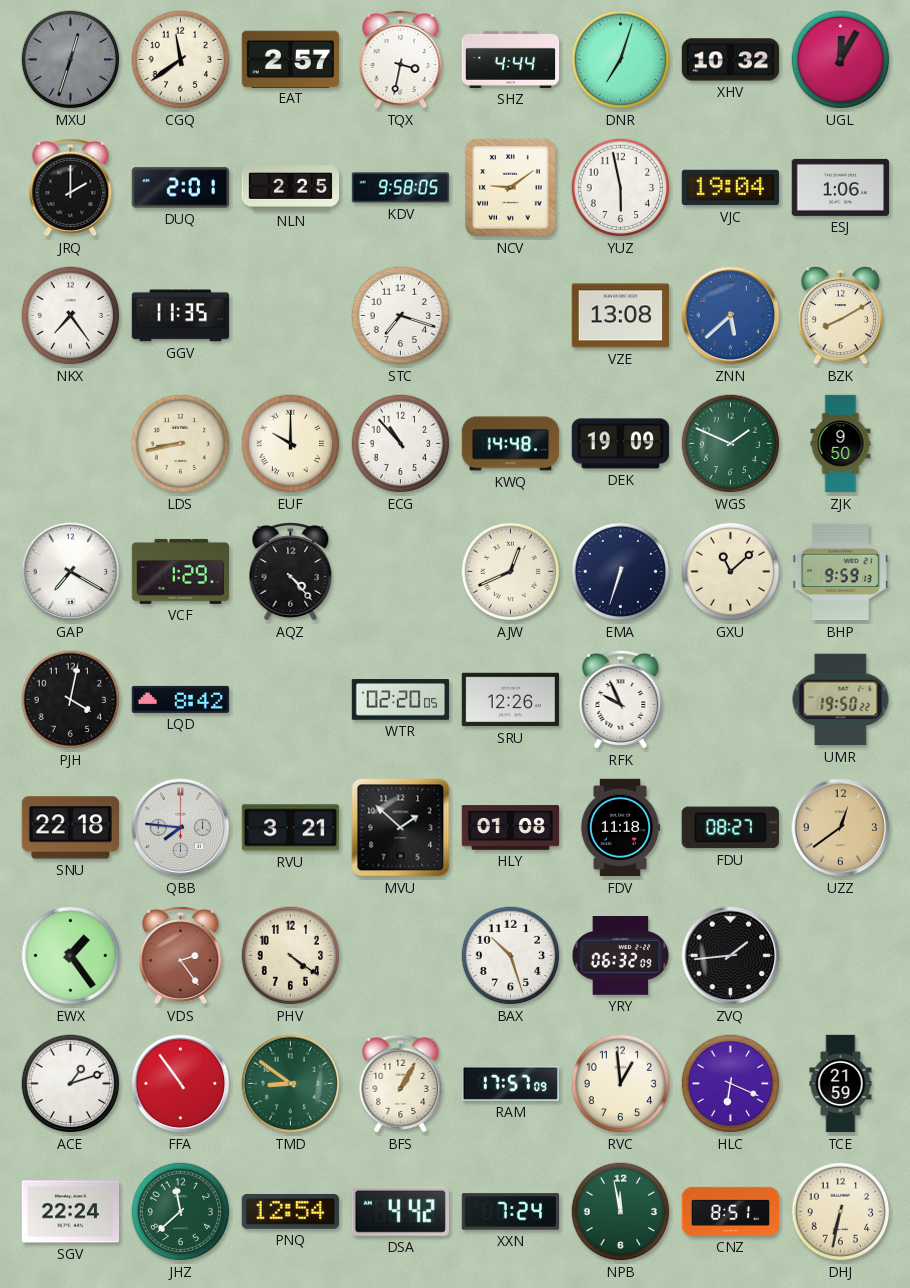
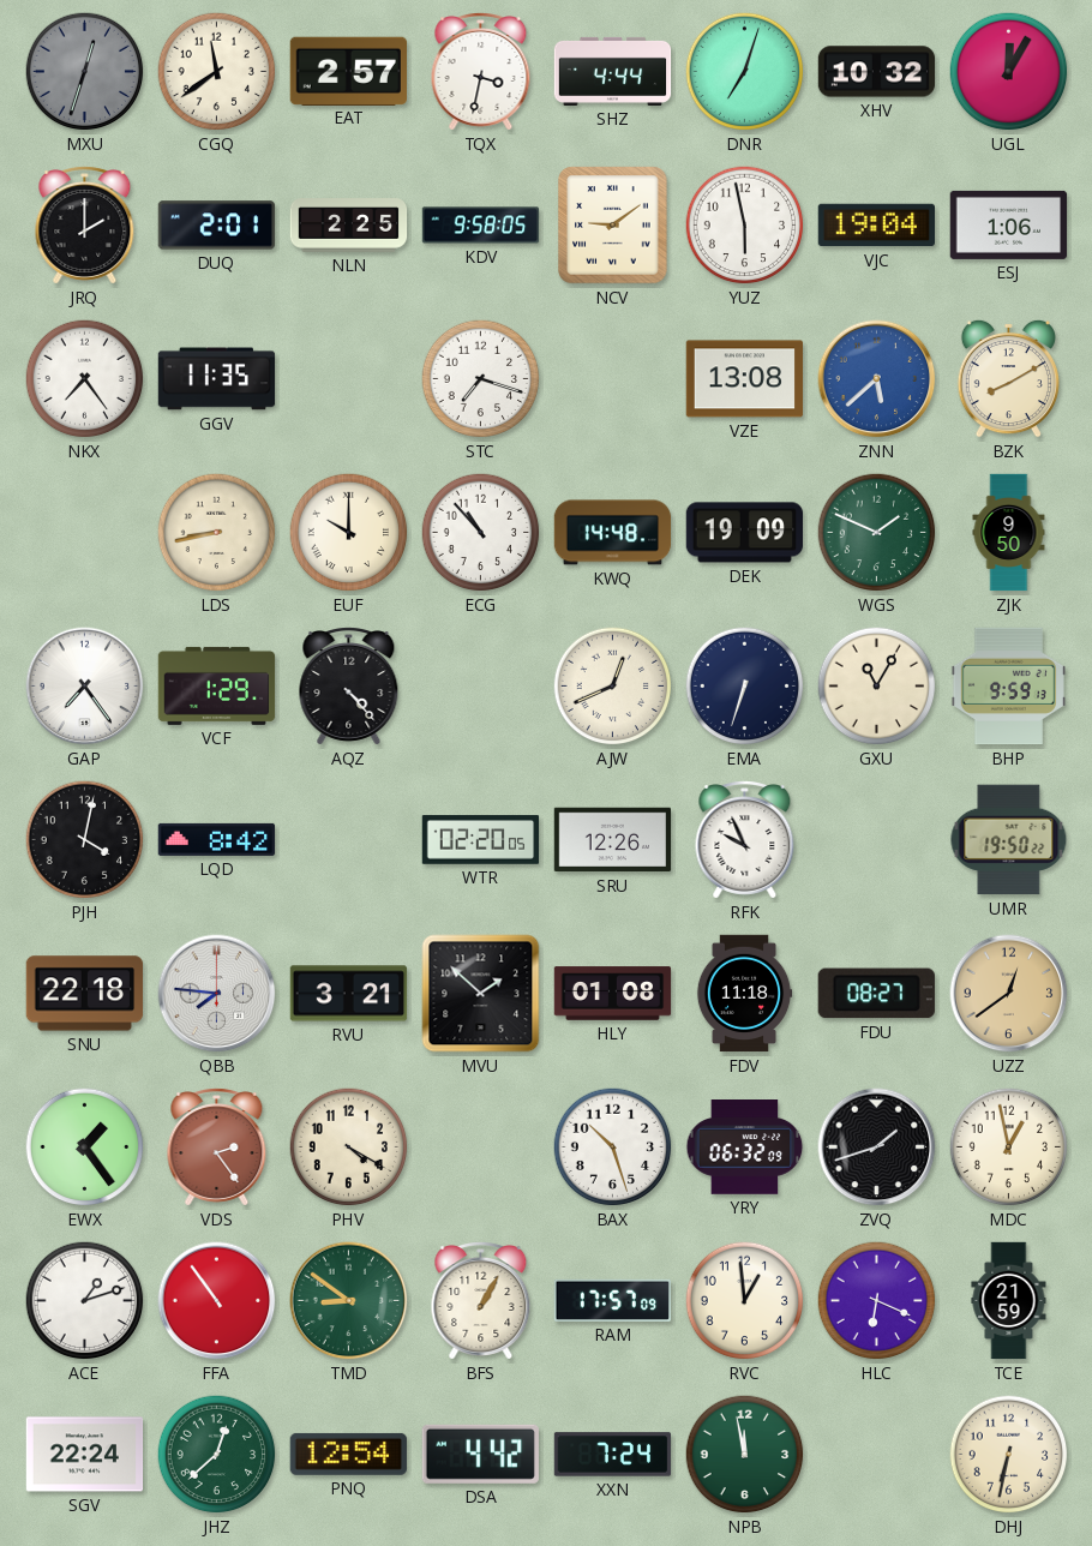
GAP: 7:20 -> 7:24
GXU: 11:08 -> 11:05
PHV: 4:21 -> 4:20
ZVQ: 1:44 -> 1:42
MDC: none -> 12:58
JHZ: 11:38 -> 12:38
CNZ: 8:51 -> none
